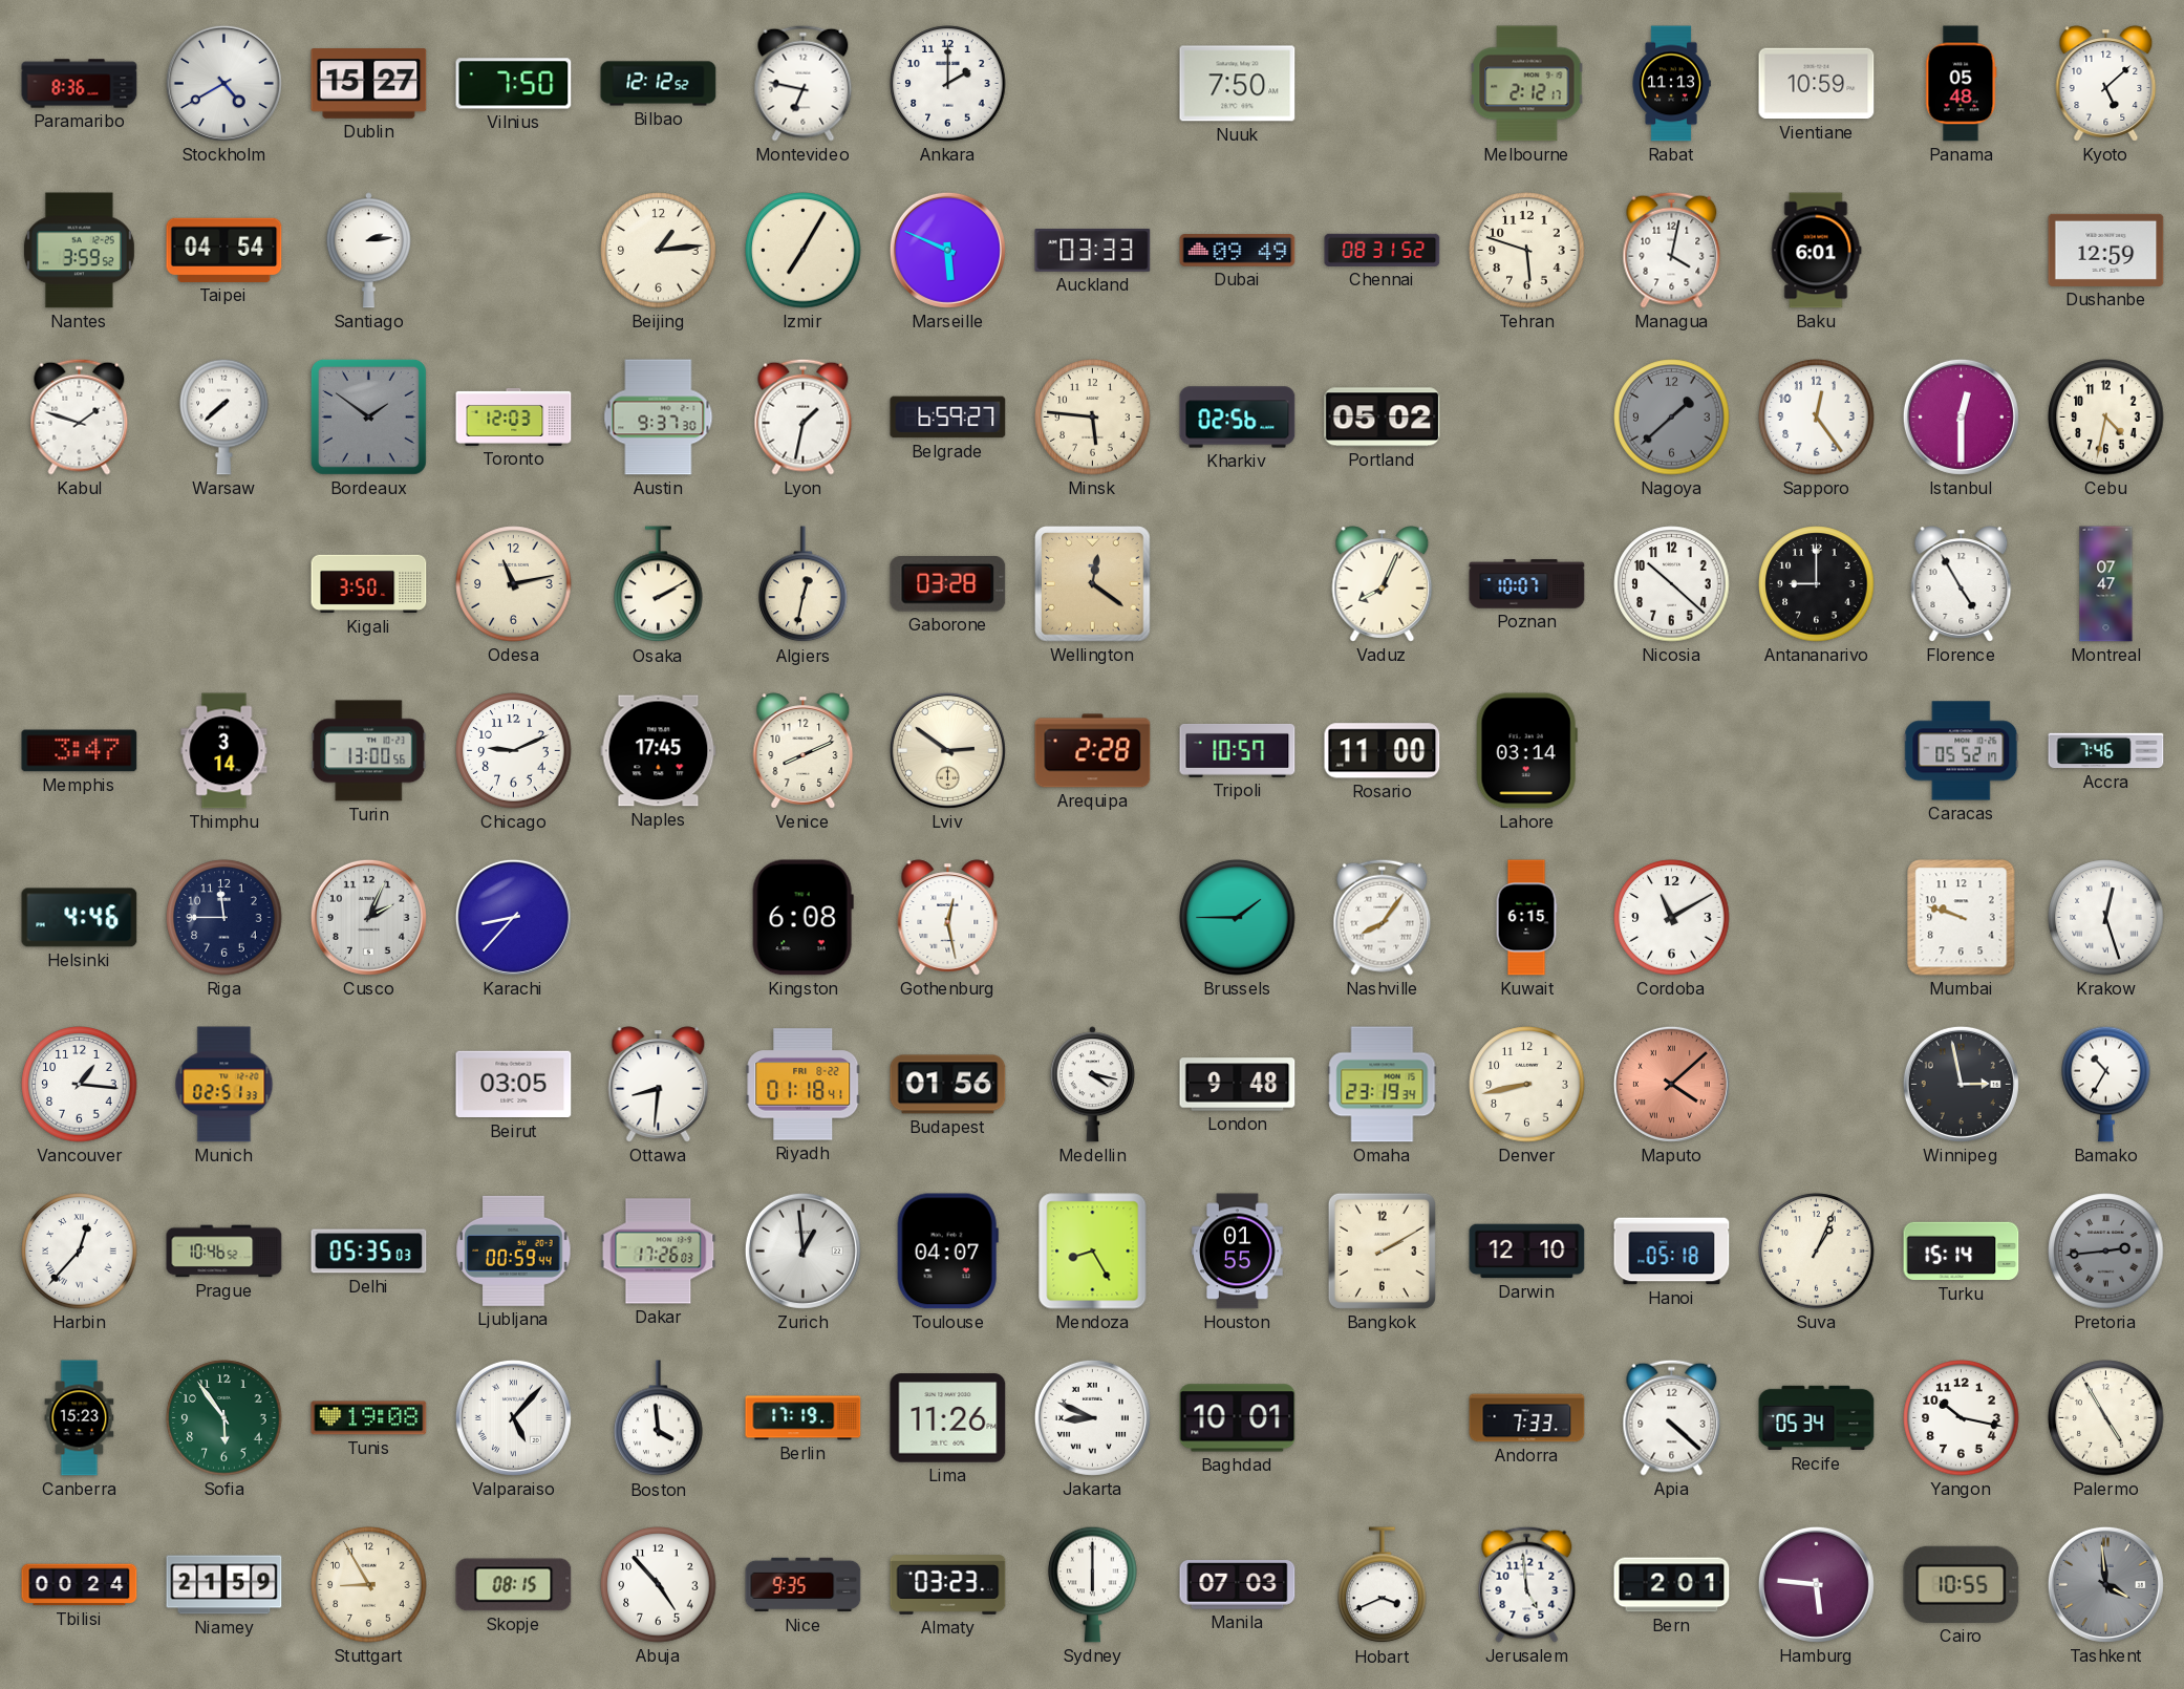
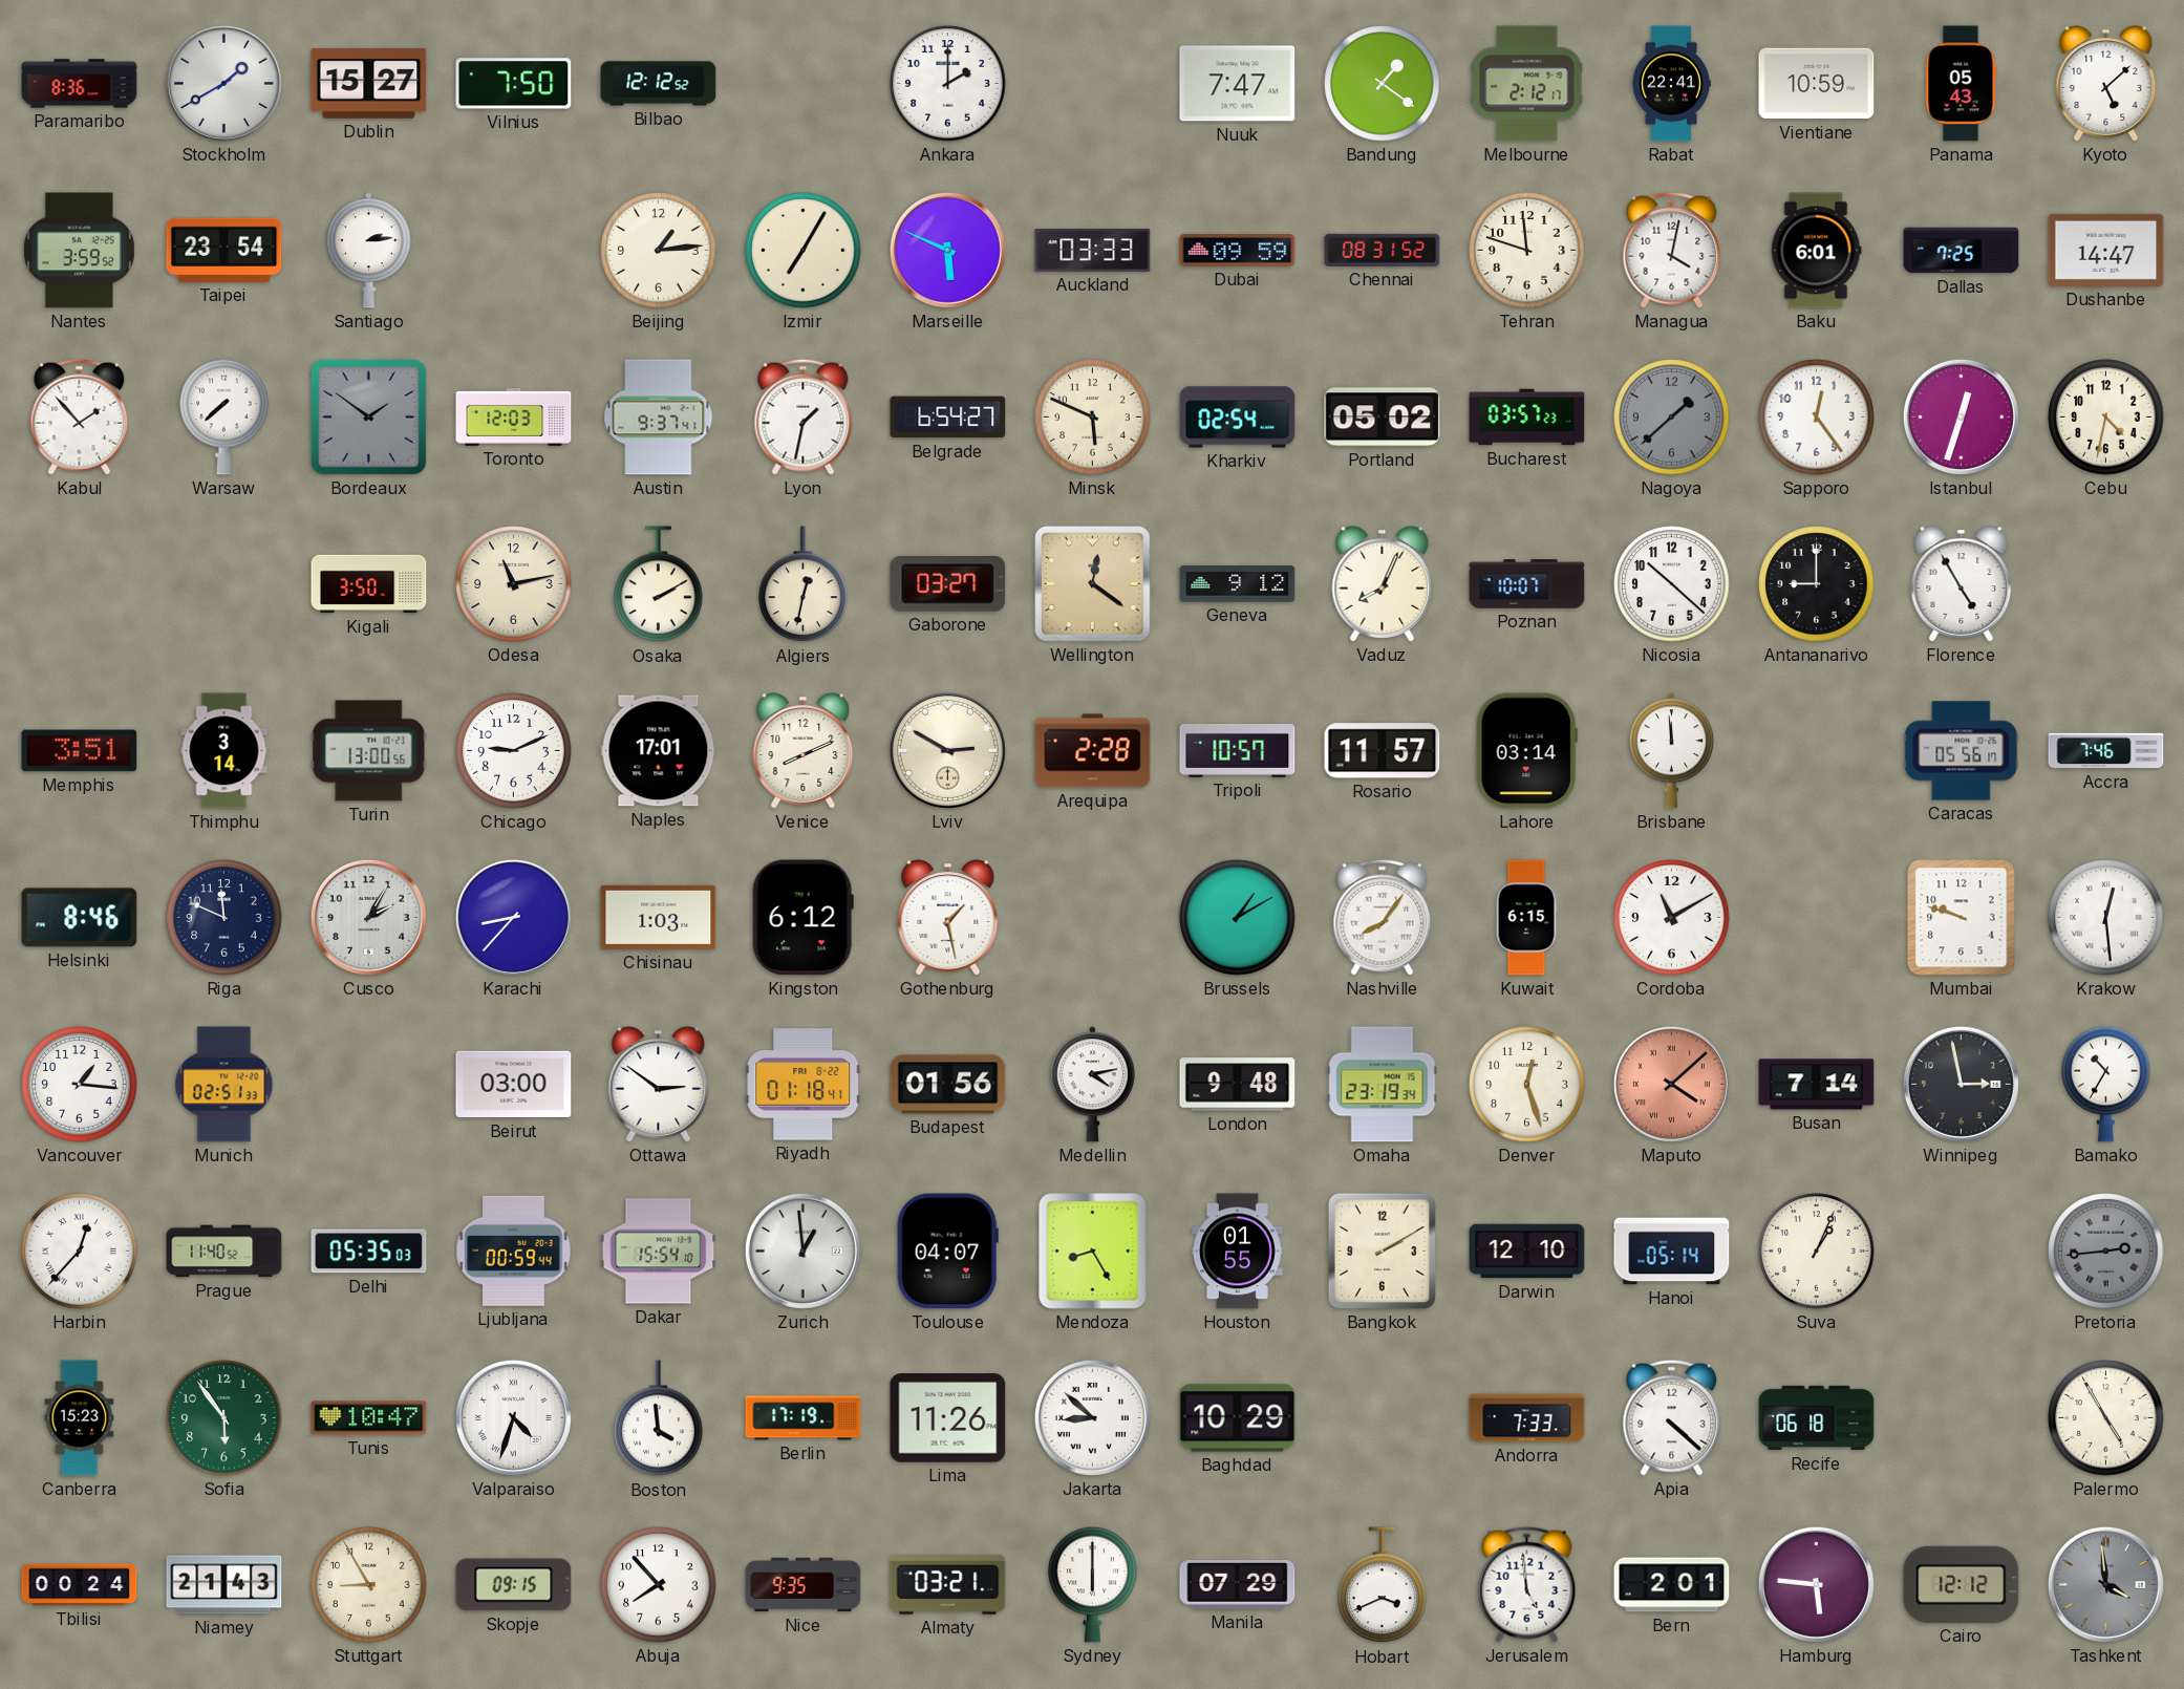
Stockholm: 4:40 -> 1:40
Montevideo: 6:47 -> none
Nuuk: 7:50 -> 7:47
Bandung: none -> 1:21
Rabat: 11:13 -> 22:41
Panama: 05:48 -> 05:43
Taipei: 04:54 -> 23:54
Dubai: 09:49 -> 09:59
Tehran: 5:48 -> 11:48
Dallas: none -> 7:25
Dushanbe: 12:59 -> 14:47
Kabul: 1:48 -> 1:53
Austin: 9:37:30 -> 9:37:41
Belgrade: 6:59 -> 6:54
Minsk: 5:46 -> 5:49
Kharkiv: 02:56 -> 02:54
Bucharest: none -> 03:57
Istanbul: 12:30 -> 12:33
Gaborone: 03:28 -> 03:27
Geneva: none -> 9:12
Montreal: 07:47 -> none
Memphis: 3:47 -> 3:51
Naples: 17:45 -> 17:01
Lviv: 2:51 -> 2:50
Rosario: 11:00 -> 11:57
Brisbane: none -> 11:59
Caracas: 05:52 -> 05:56
Helsinki: 4:46 -> 8:46
Riga: 11:45 -> 11:49
Cusco: 2:04 -> 2:05
Chisinau: none -> 1:03
Kingston: 6:08 -> 6:12
Gothenburg: 12:28 -> 1:28
Brussels: 1:45 -> 1:10
Krakow: 12:27 -> 12:29
Beirut: 03:05 -> 03:00
Ottawa: 8:31 -> 2:51
Medellin: 4:17 -> 4:13
Denver: 8:43 -> 12:27
Busan: none -> 7:14
Prague: 10:46 -> 11:40
Dakar: 17:26 -> 15:54
Hanoi: 05:18 -> 05:14
Turku: 15:14 -> none
Tunis: 19:08 -> 10:47
Valparaiso: 5:07 -> 4:33
Jakarta: 8:49 -> 8:52
Baghdad: 10:01 -> 10:29
Recife: 05:34 -> 06:18
Yangon: 10:17 -> none
Niamey: 21:59 -> 21:43
Skopje: 08:15 -> 09:15
Abuja: 4:53 -> 7:53
Almaty: 03:23 -> 03:21
Manila: 07:03 -> 07:29
Cairo: 10:55 -> 12:12
